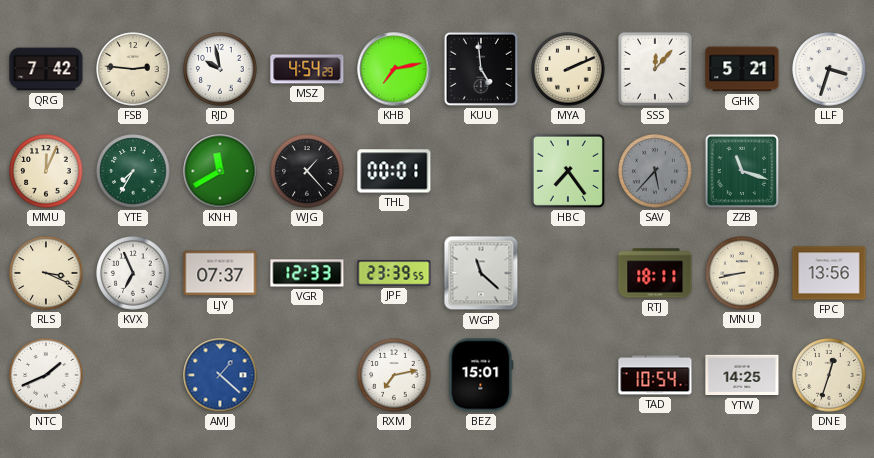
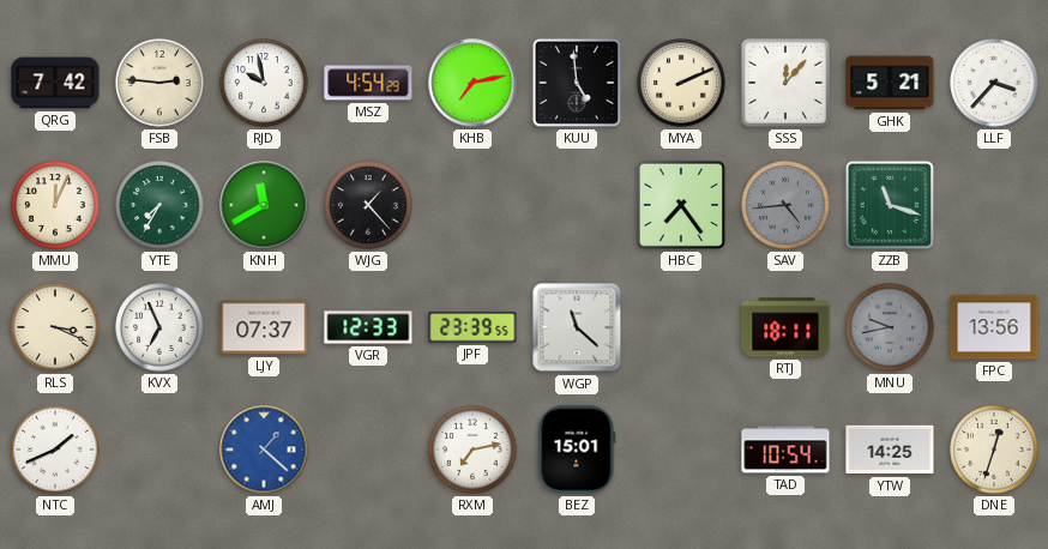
LLF: 3:33 -> 3:37
THL: 00:01 -> none
SAV: 5:37 -> 4:44
MNU: 8:43 -> 9:43
MNU dial: cream -> grey
